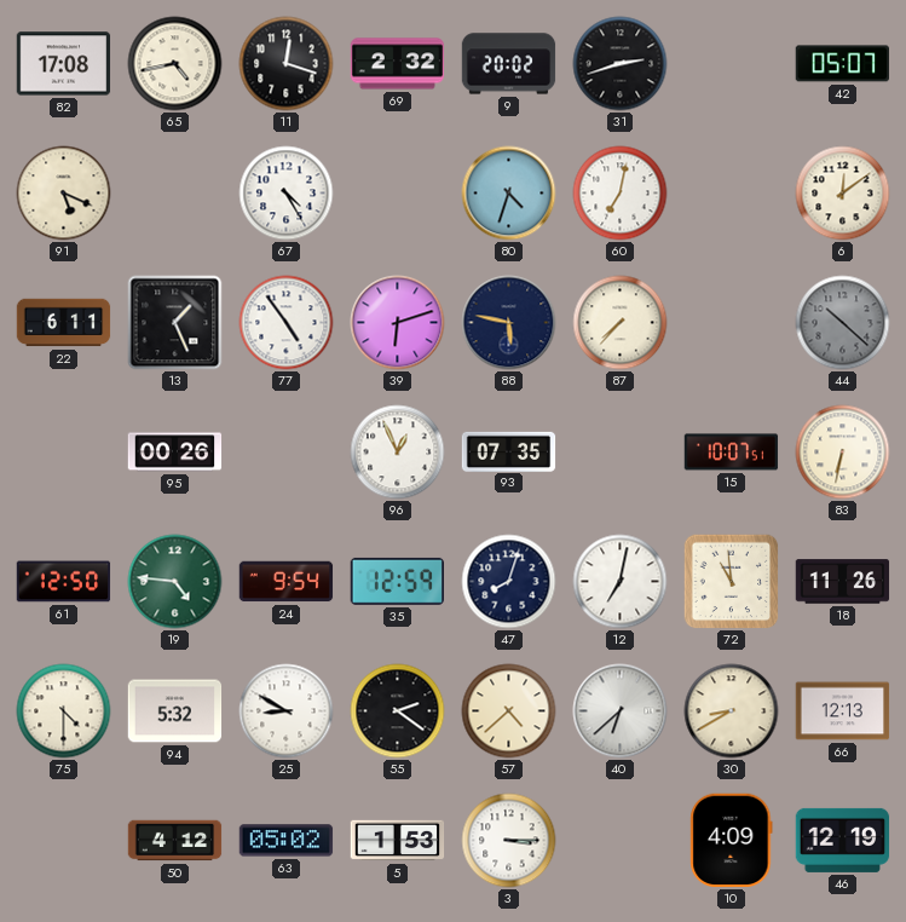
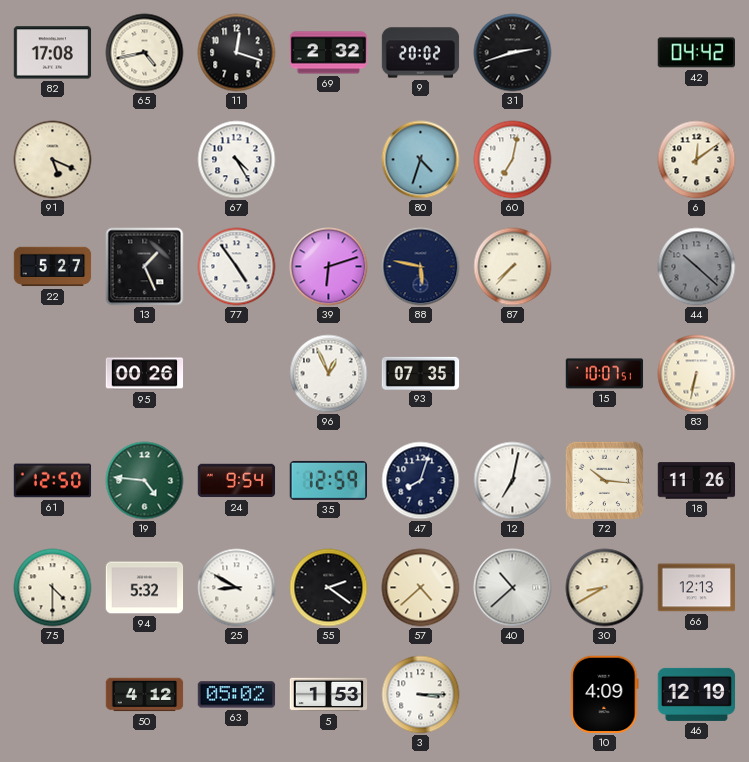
42: 05:07 -> 04:42
22: 6:11 -> 5:27
72: 10:59 -> 10:16
40: 6:38 -> 10:38
